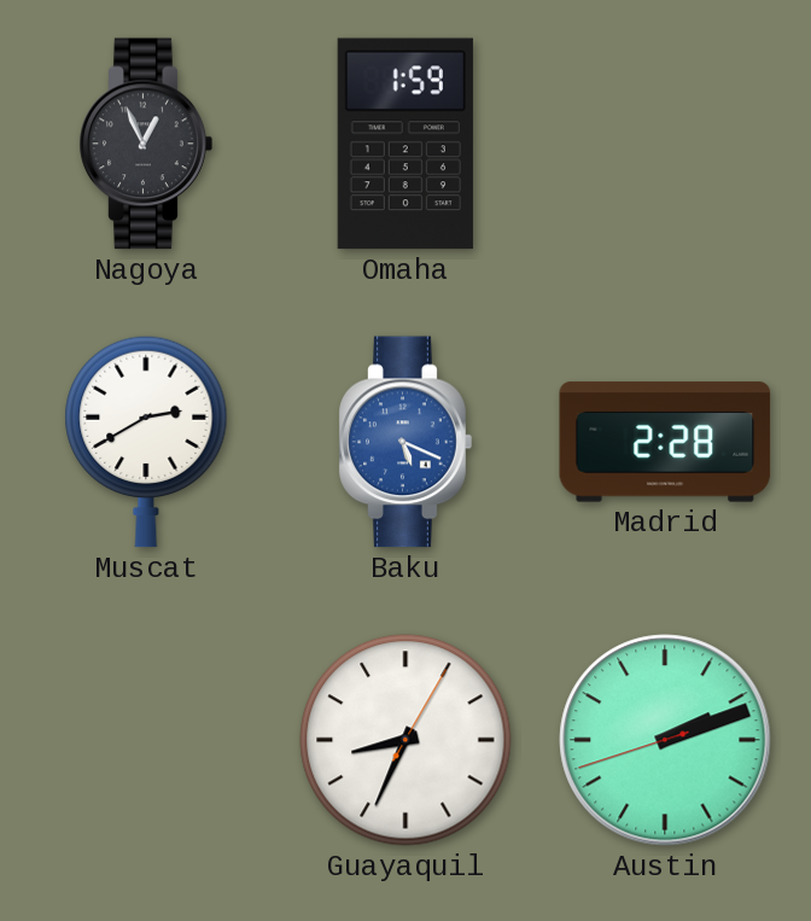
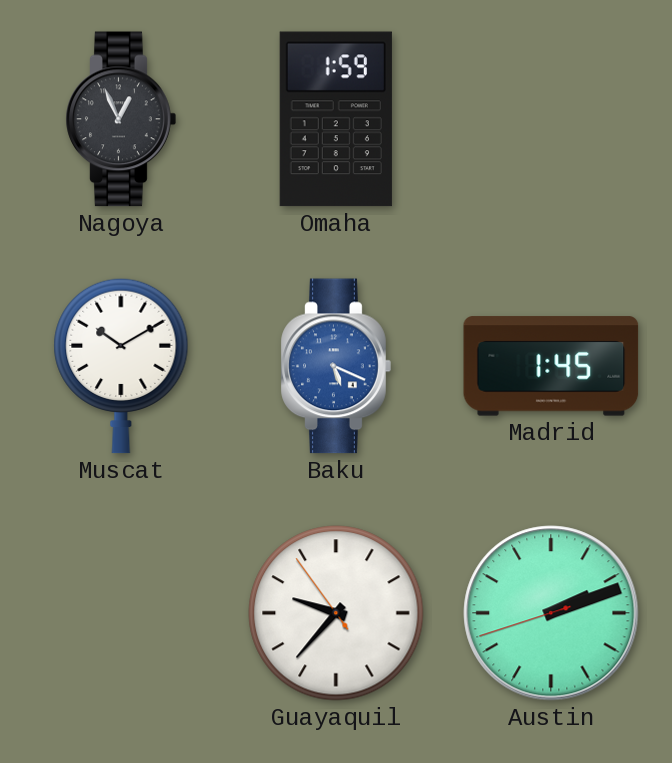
Muscat: 2:40 -> 10:10
Madrid: 2:28 -> 1:45
Guayaquil: 8:34 -> 9:36
